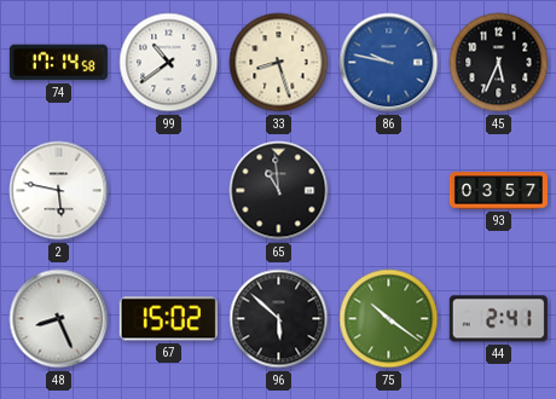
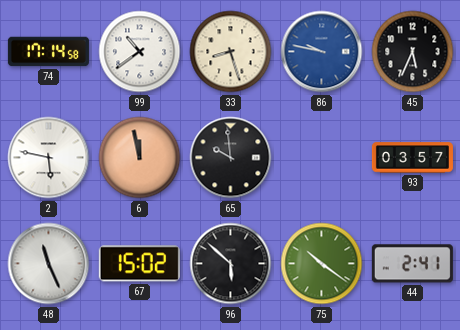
6: none -> 11:58
65: 10:59 -> 9:59
48: 8:26 -> 11:26
